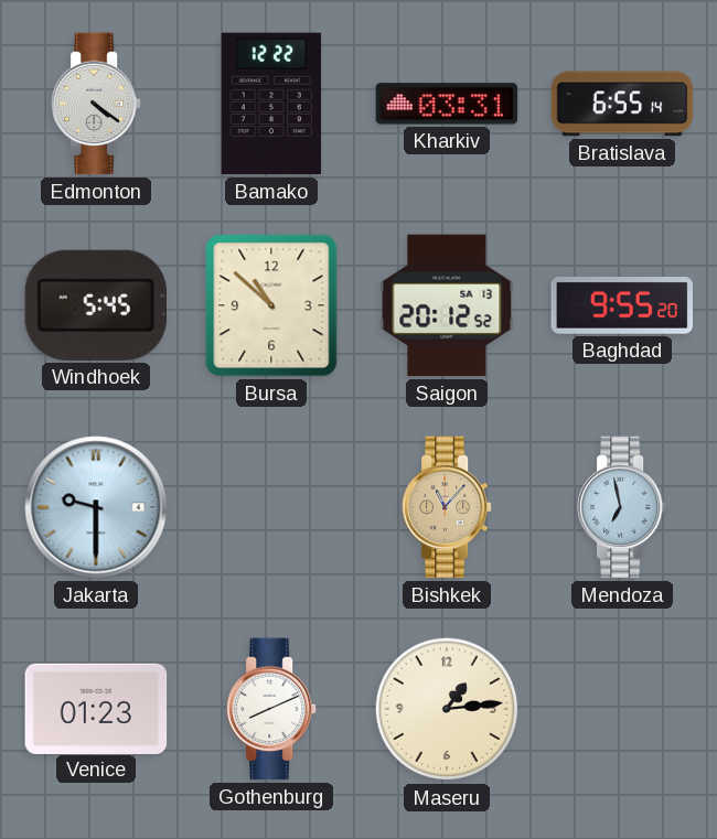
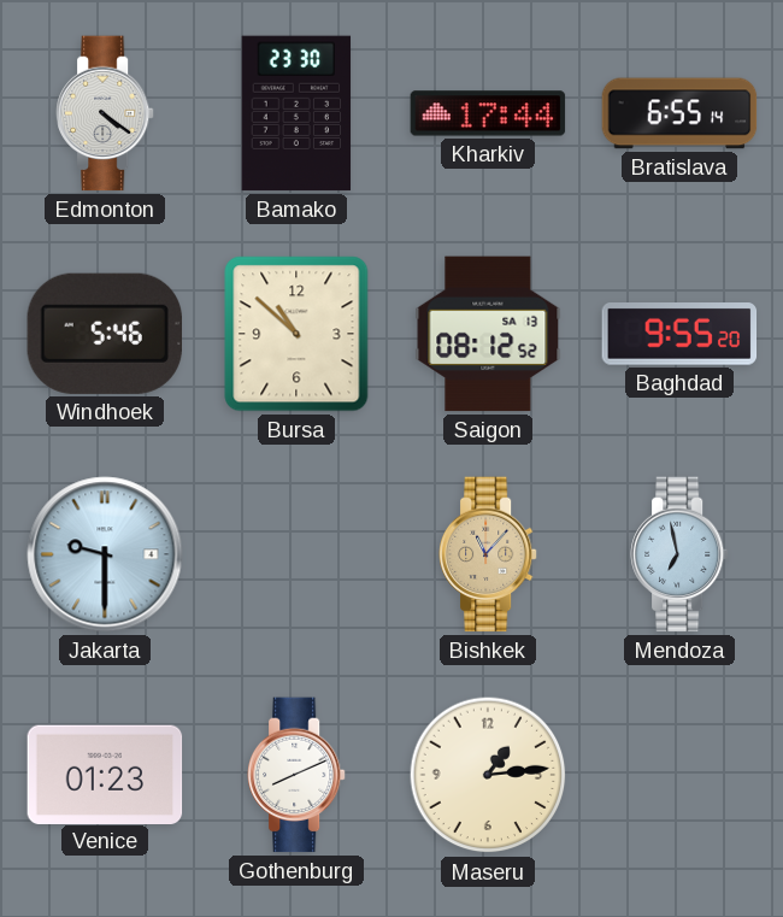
Bamako: 12:22 -> 23:30
Kharkiv: 03:31 -> 17:44
Windhoek: 5:45 -> 5:46
Saigon: 20:12 -> 08:12
